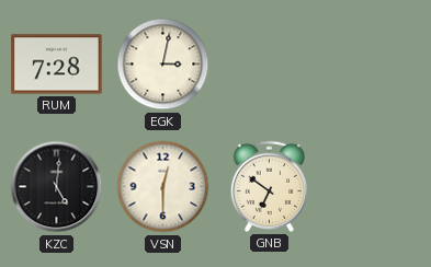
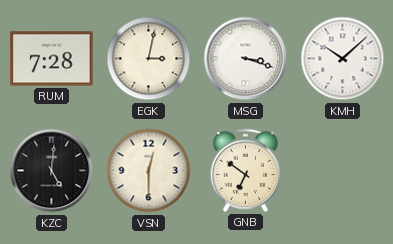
MSG: none -> 3:18
KMH: none -> 10:08
